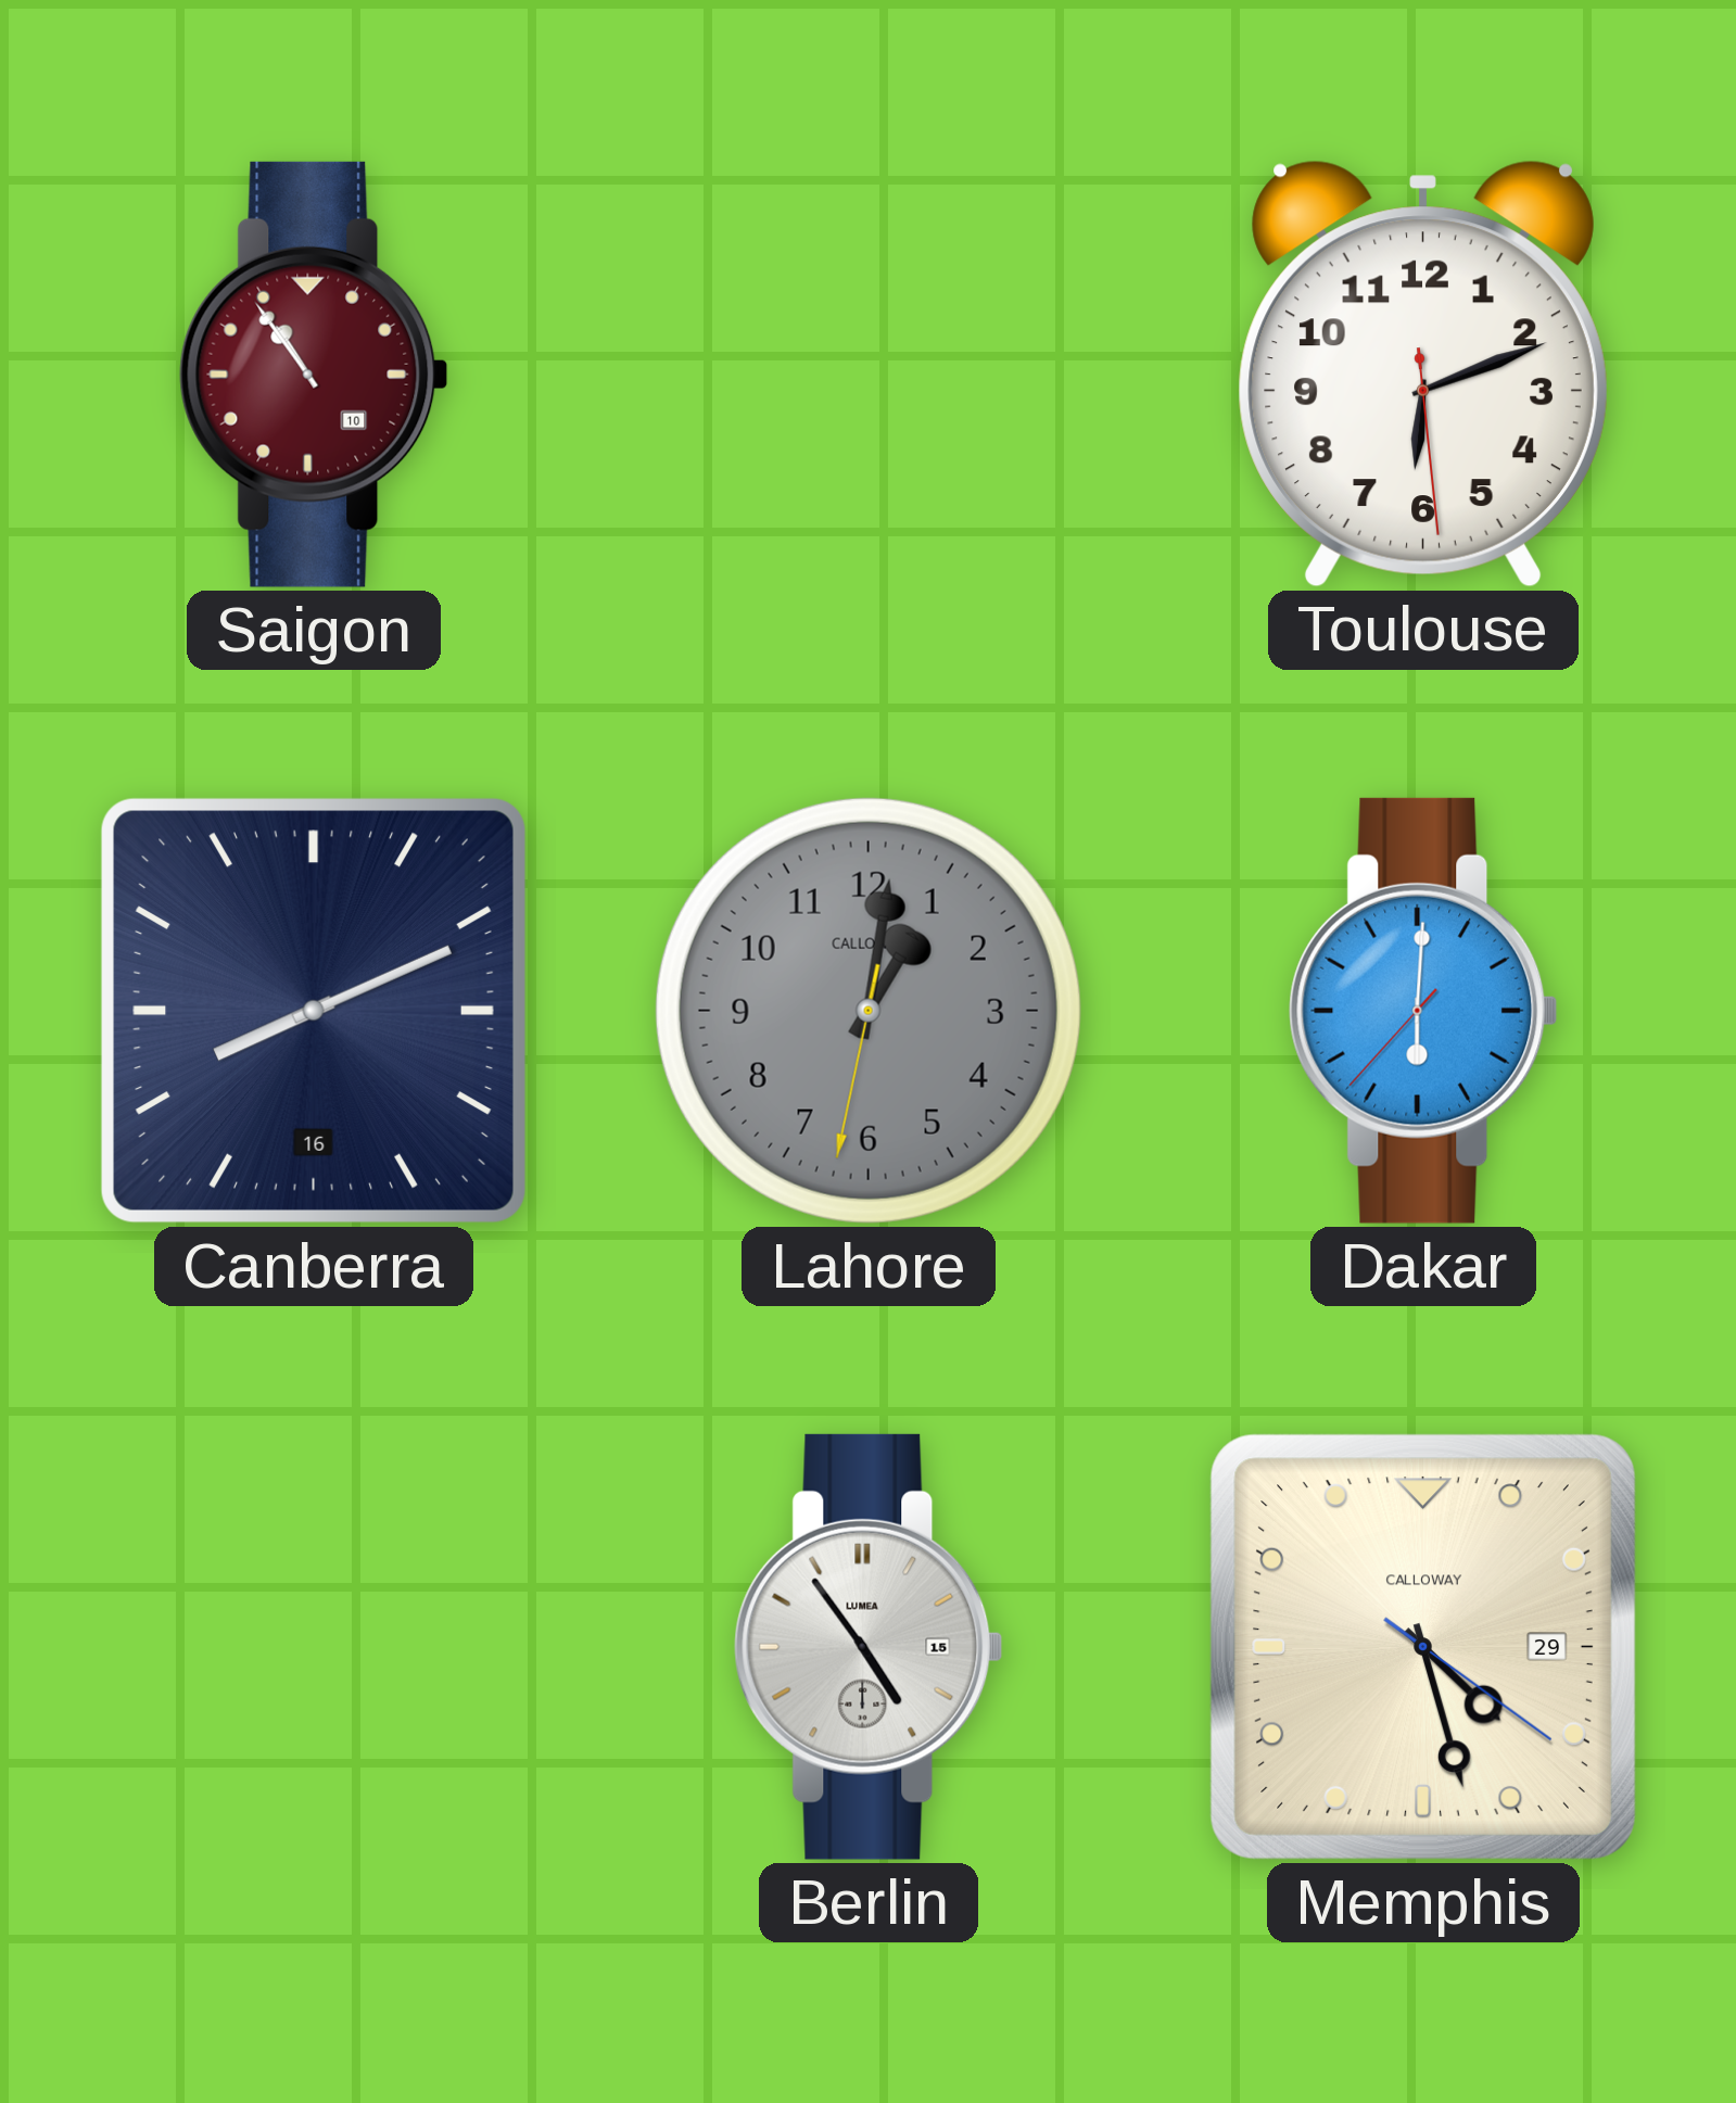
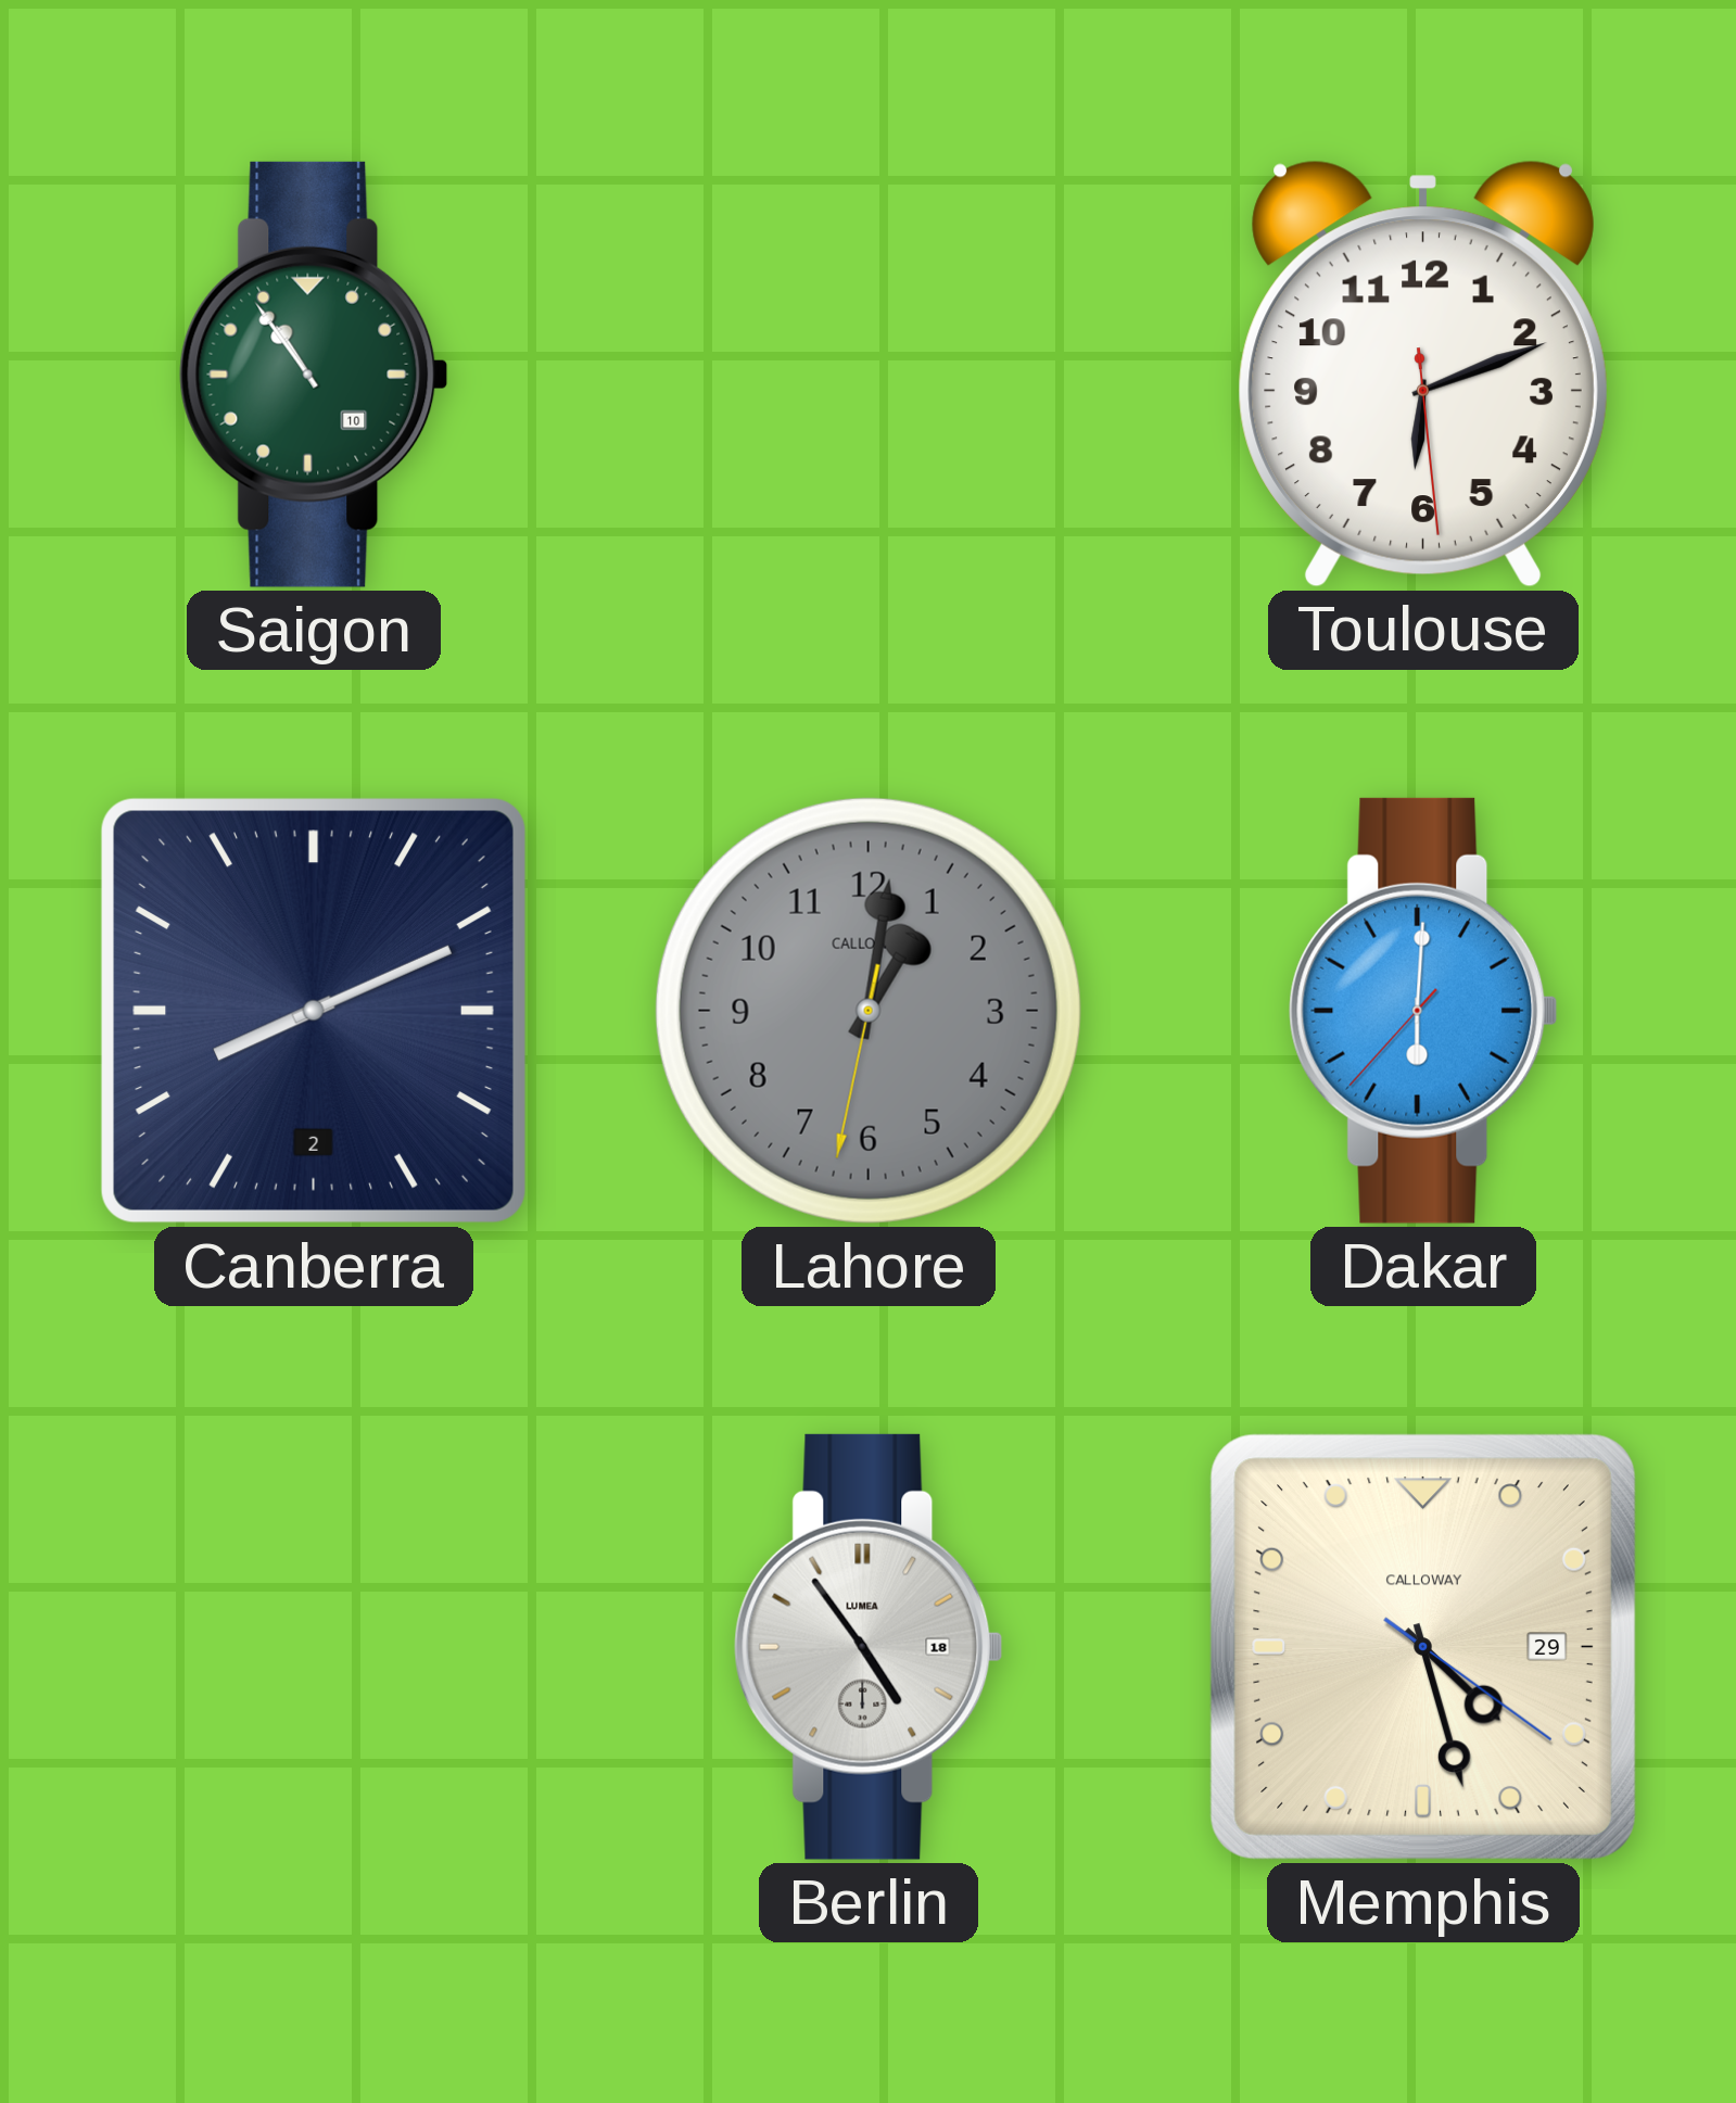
Saigon dial: burgundy -> green
Canberra date: 16 -> 2
Berlin date: 15 -> 18
